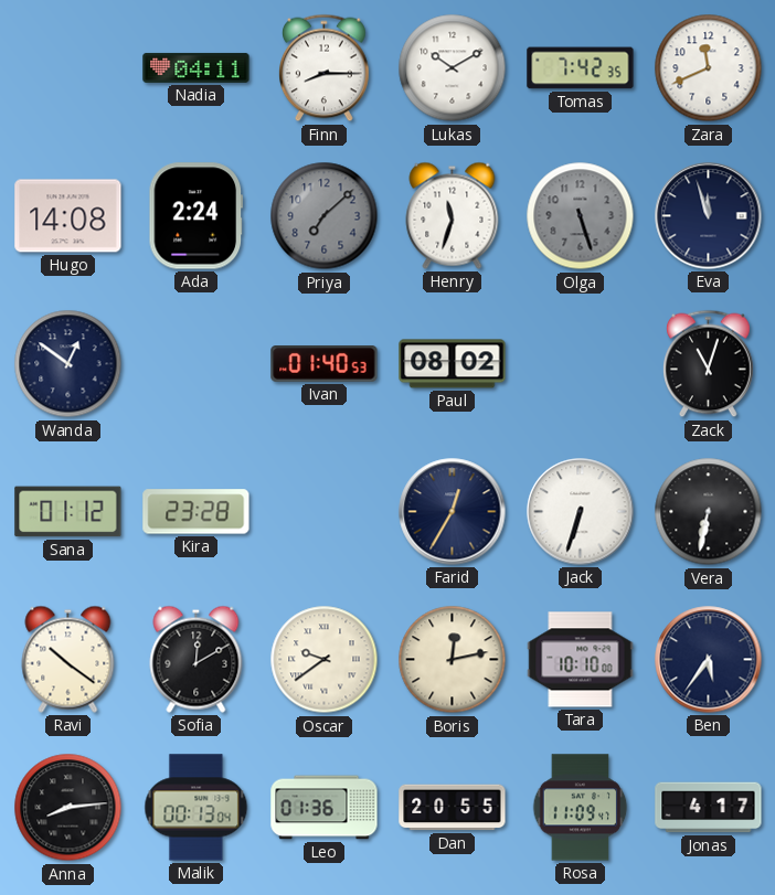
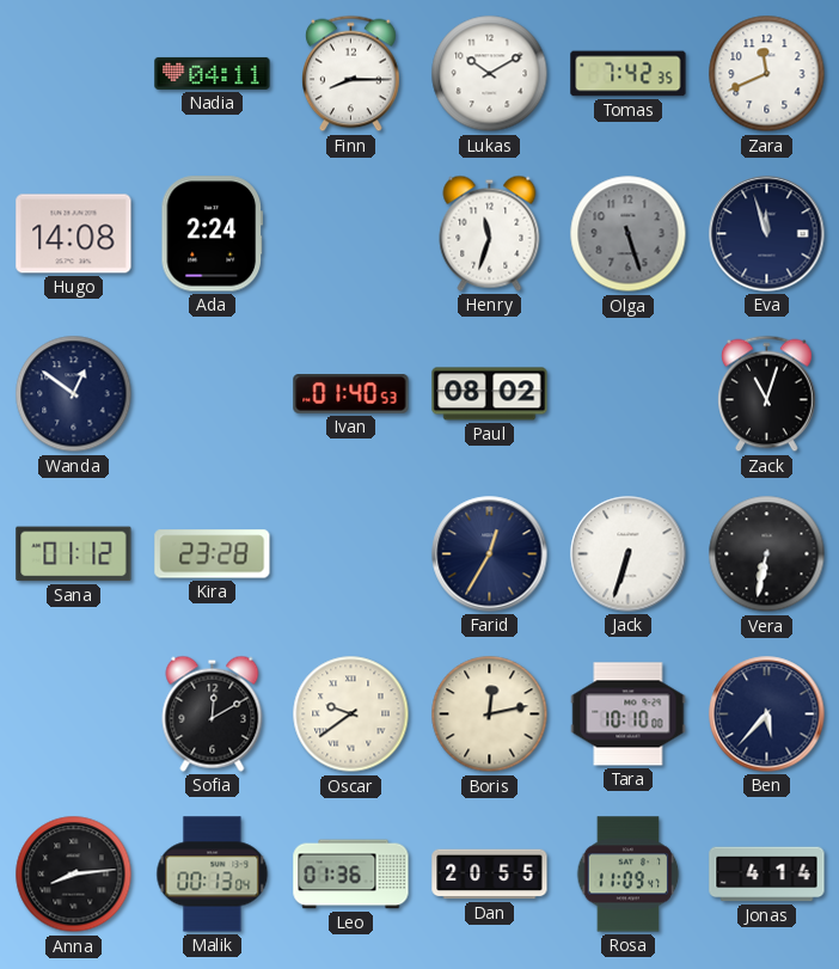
Priya: 7:08 -> none
Ravi: 10:21 -> none
Ben: 5:36 -> 5:37
Jonas: 4:17 -> 4:14
